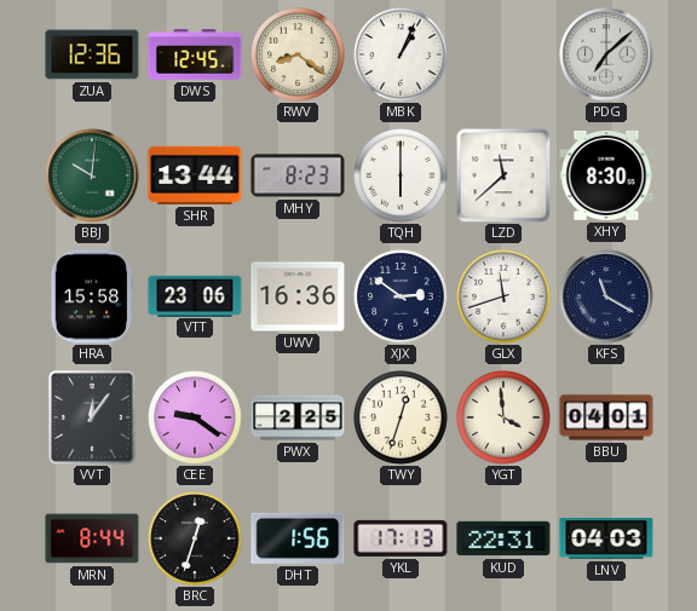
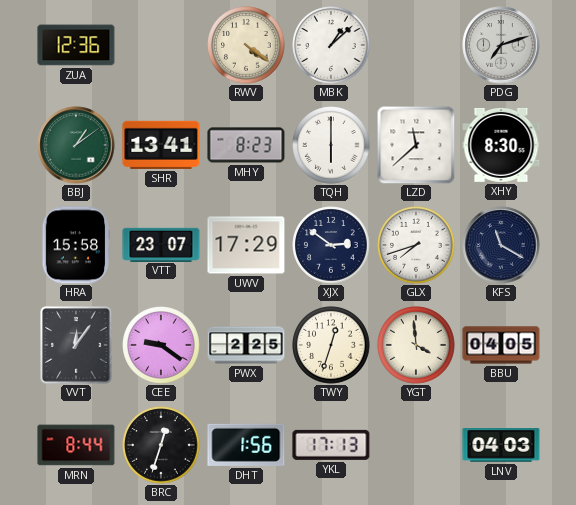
DWS: 12:45 -> none
RWV: 8:21 -> 4:21
MBK: 1:04 -> 1:08
PDG: 7:08 -> 7:12
BBJ: 10:01 -> 1:09
SHR: 13:44 -> 13:41
VTT: 23:06 -> 23:07
UWV: 16:36 -> 17:29
GLX: 11:42 -> 7:42
BBU: 04:01 -> 04:05
KUD: 22:31 -> none
